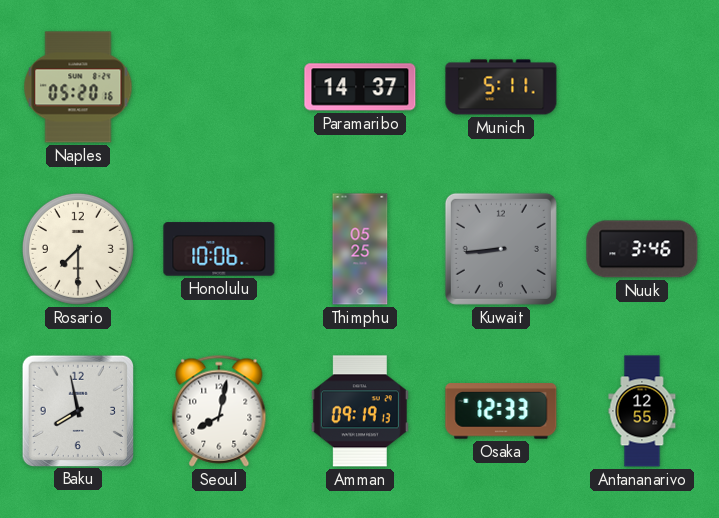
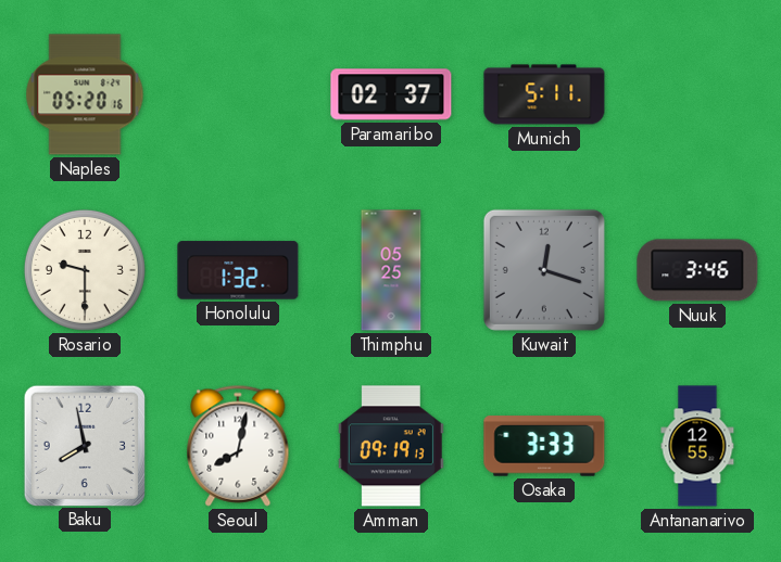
Paramaribo: 14:37 -> 02:37
Rosario: 7:30 -> 9:30
Honolulu: 10:06 -> 1:32
Kuwait: 8:44 -> 12:18
Osaka: 12:33 -> 3:33
